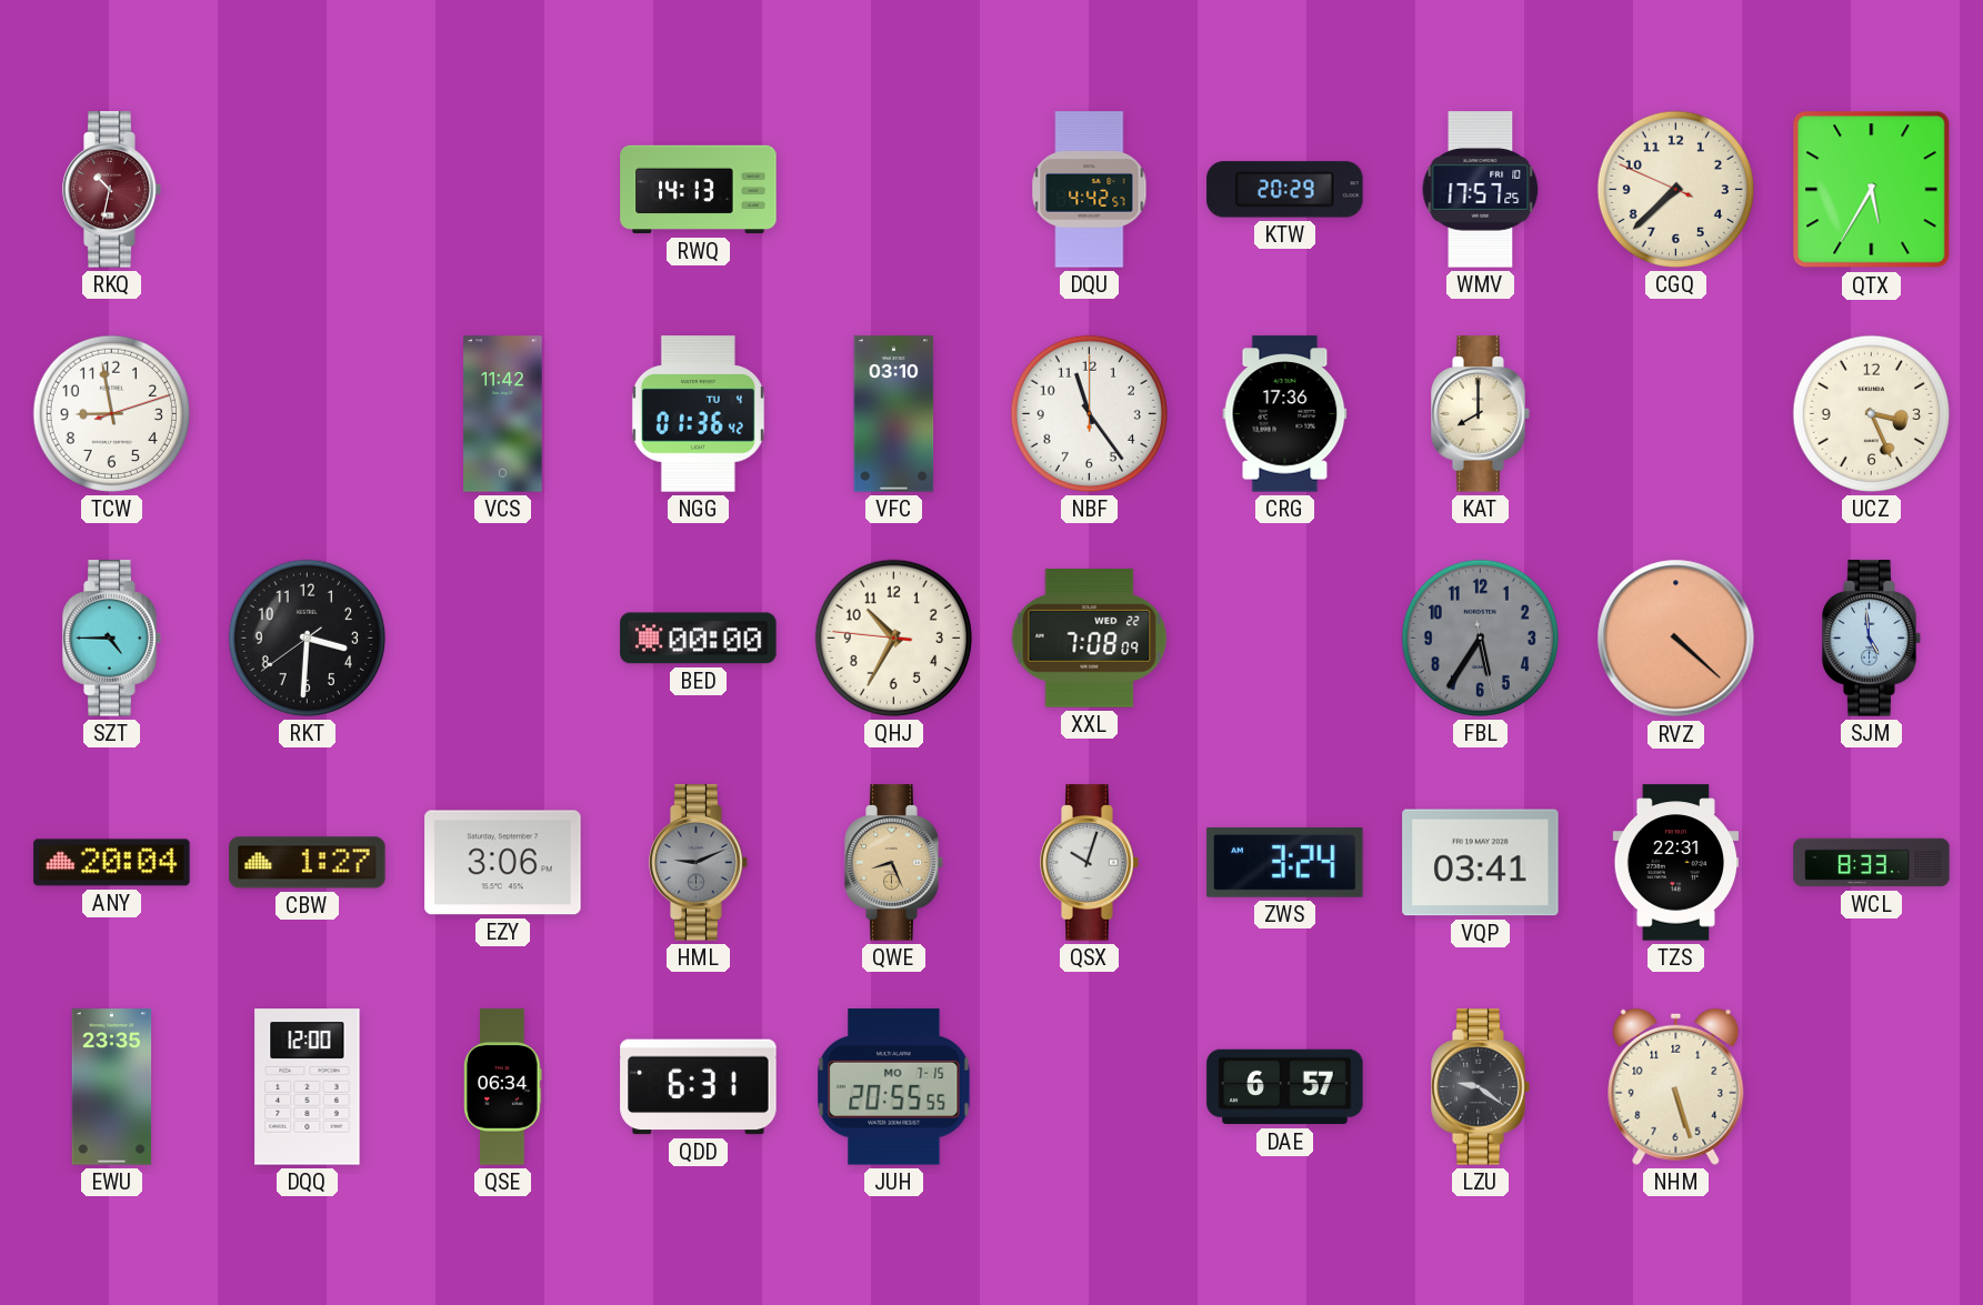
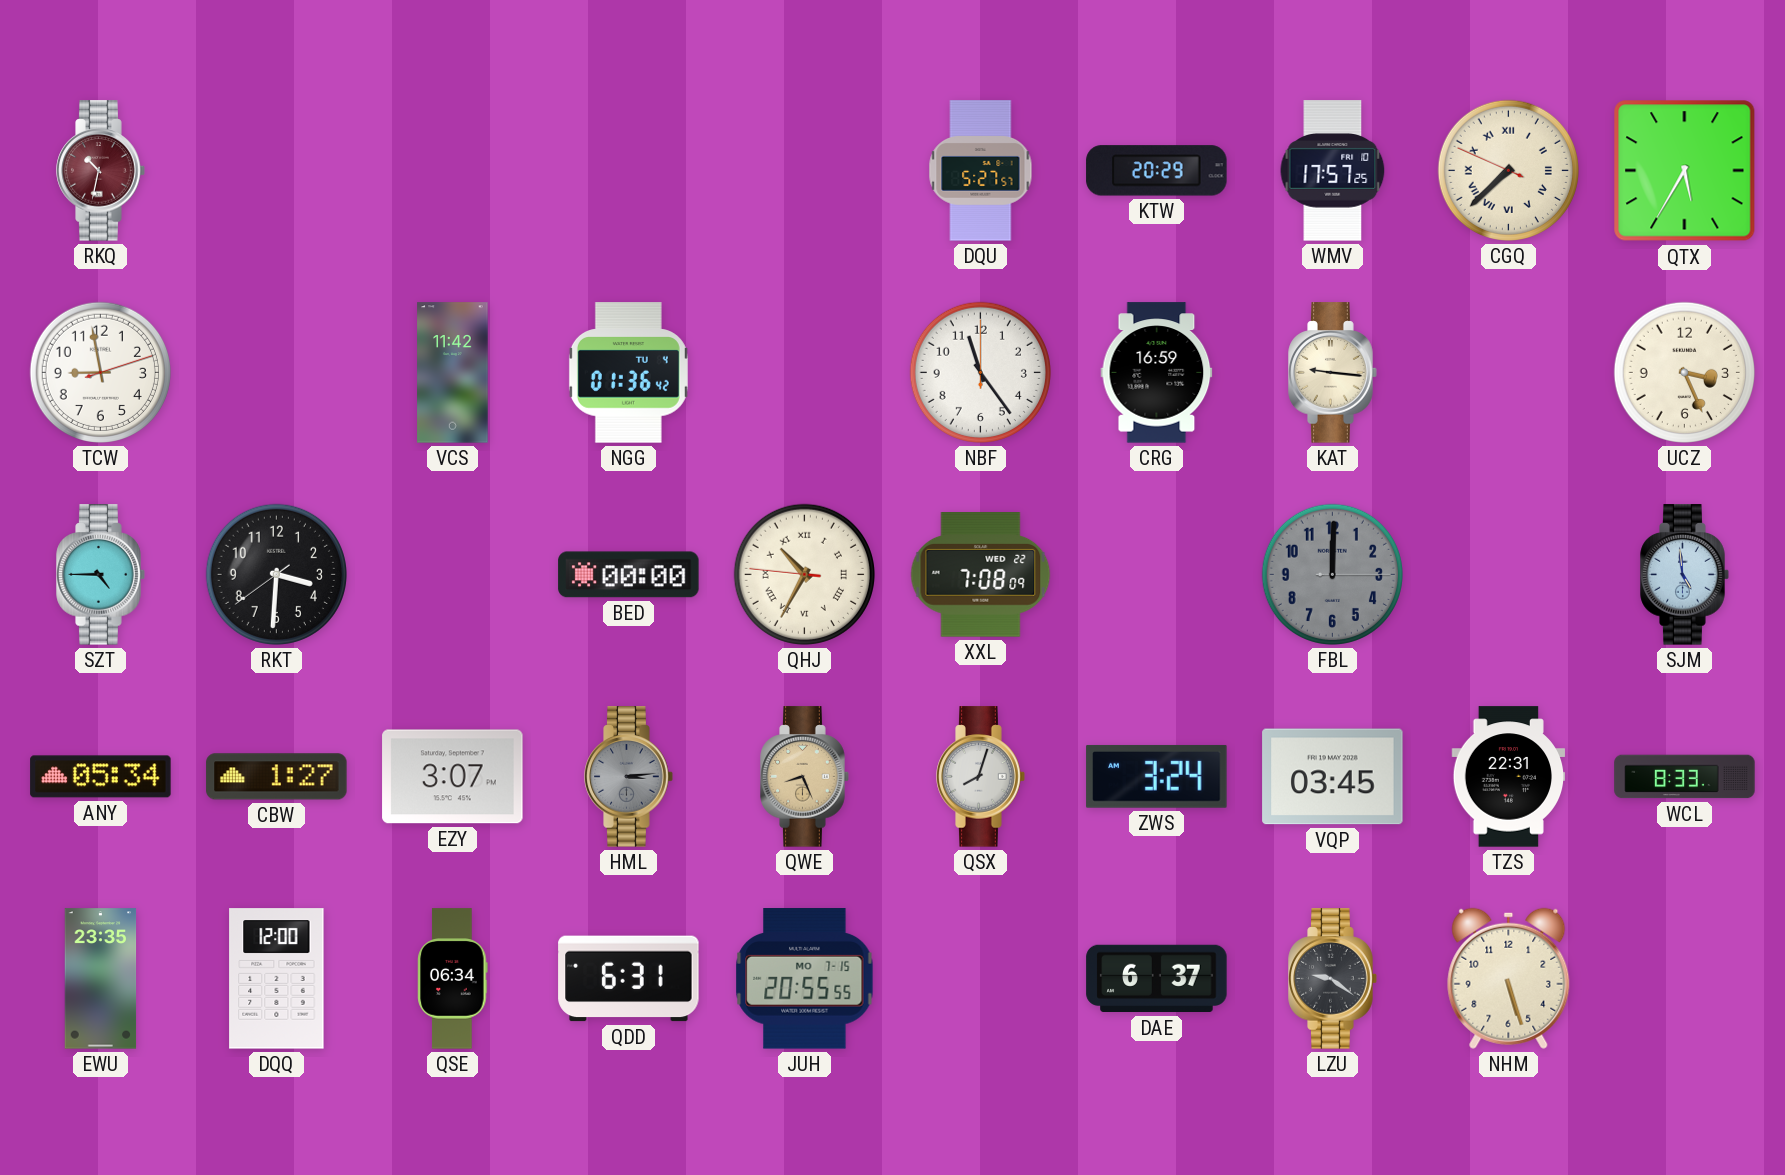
RWQ: 14:13 -> none
DQU: 4:42 -> 5:27
CGQ numerals: Arabic -> Roman
VFC: 03:10 -> none
CRG: 17:36 -> 16:59
KAT: 8:00 -> 9:16
QHJ numerals: Arabic -> Roman
FBL: 5:35 -> 12:00
RVZ: 4:22 -> none
ANY: 20:04 -> 05:34
EZY: 3:06 -> 3:07
HML: 9:11 -> 3:14
QSX: 10:03 -> 8:03
VQP: 03:41 -> 03:45
DAE: 6:57 -> 6:37
